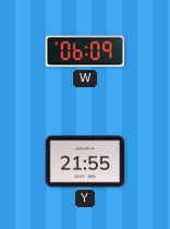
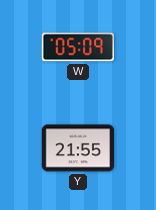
W: 06:09 -> 05:09
